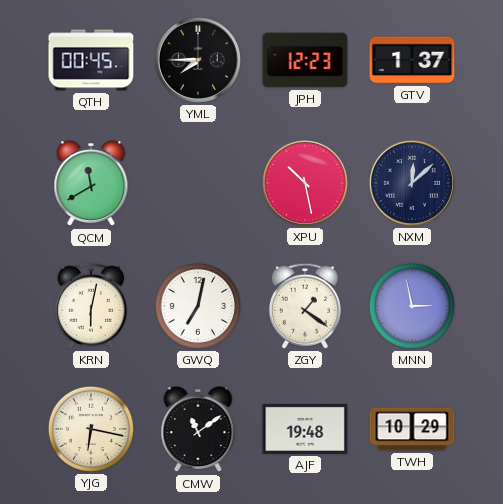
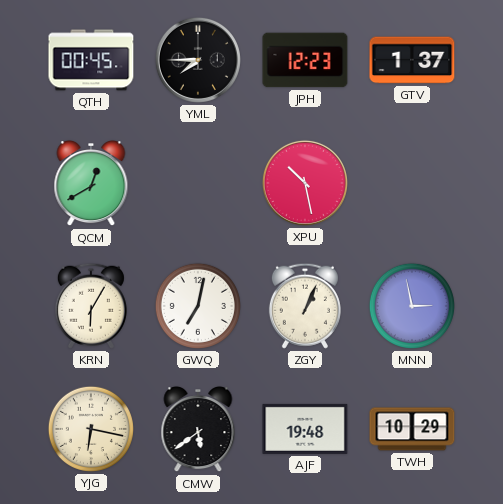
QCM: 11:40 -> 12:40
NXM: 12:08 -> none
KRN: 6:02 -> 6:05
ZGY: 1:21 -> 1:04
CMW: 11:09 -> 5:39
